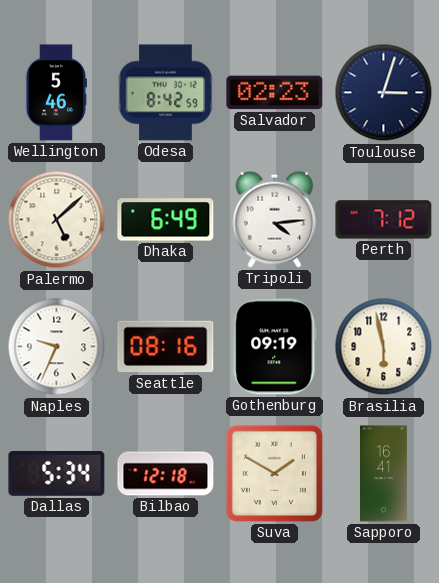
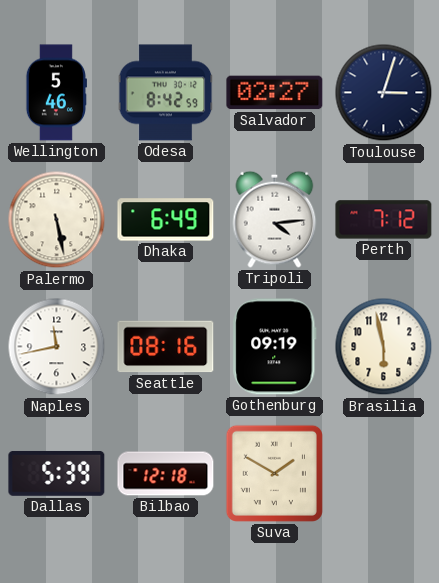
Salvador: 02:23 -> 02:27
Palermo: 5:08 -> 5:28
Naples: 9:34 -> 11:43
Dallas: 5:34 -> 5:39
Sapporo: 16:41 -> none
